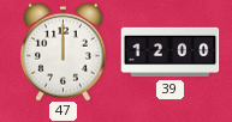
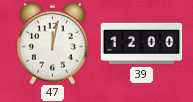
47: 12:00 -> 12:02
